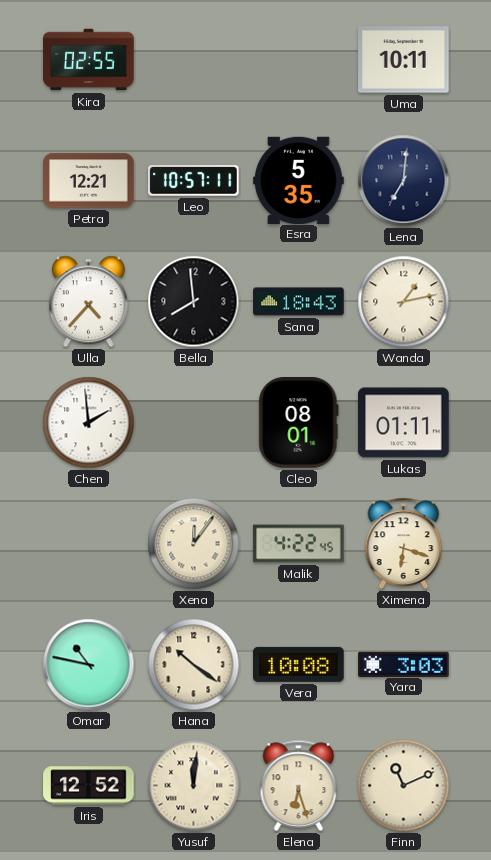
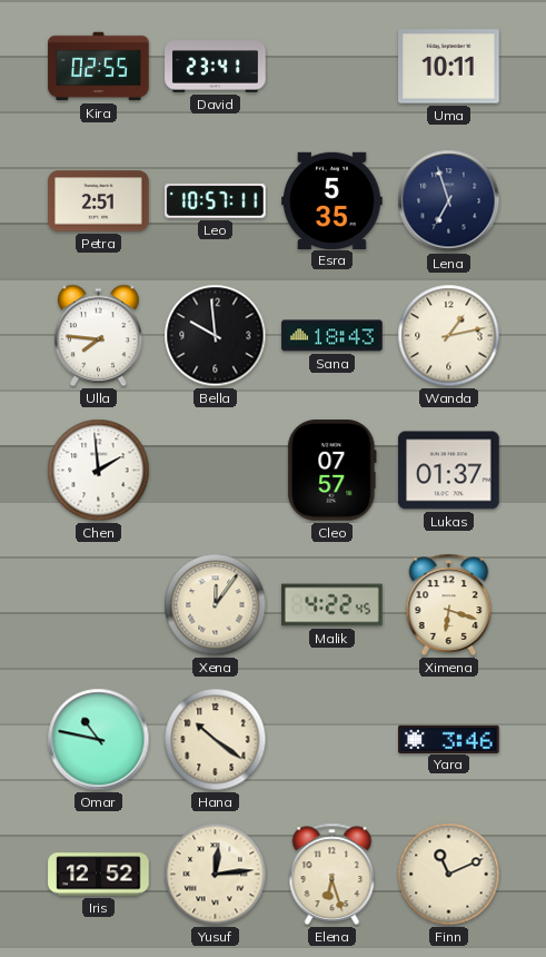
David: none -> 23:41
Petra: 12:21 -> 2:51
Lena: 7:01 -> 6:57
Ulla: 4:37 -> 7:46
Bella: 7:59 -> 9:59
Cleo: 08:01 -> 07:57
Lukas: 01:11 -> 01:37
Vera: 10:08 -> none
Yara: 3:03 -> 3:46
Yusuf: 12:01 -> 12:14
